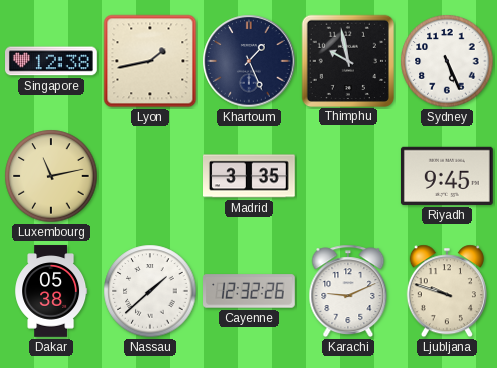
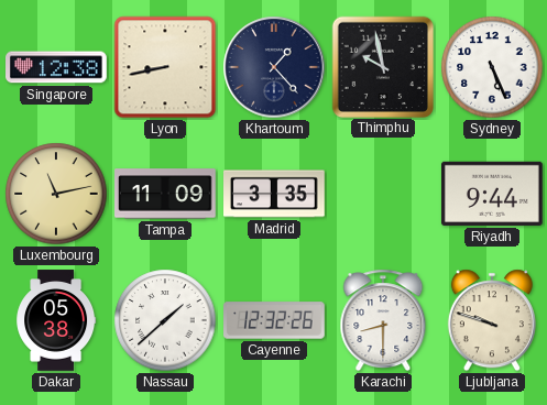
Lyon: 1:43 -> 8:43
Khartoum: 1:26 -> 1:23
Tampa: none -> 11:09
Riyadh: 9:45 -> 9:44
Karachi: 9:11 -> 8:30
